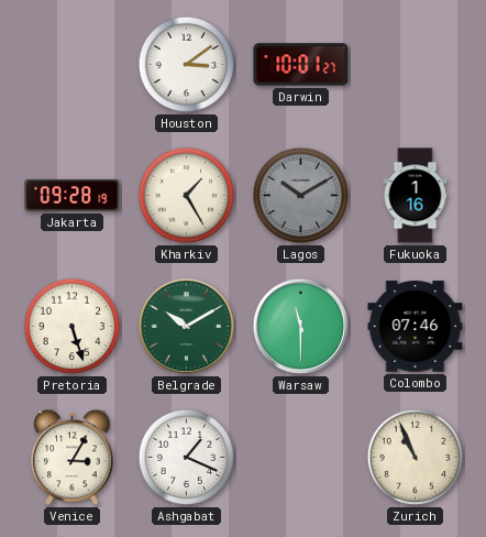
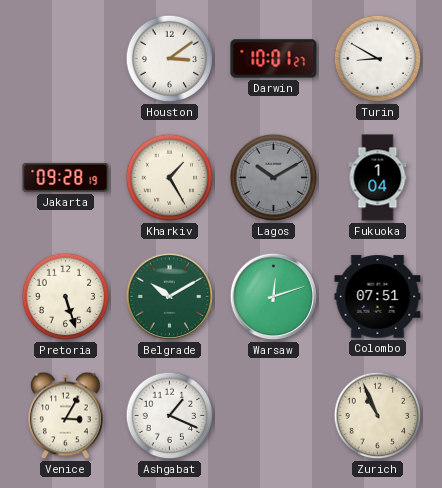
Turin: none -> 8:50
Fukuoka: 1:16 -> 1:04
Warsaw: 11:30 -> 12:12
Colombo: 07:46 -> 07:51
